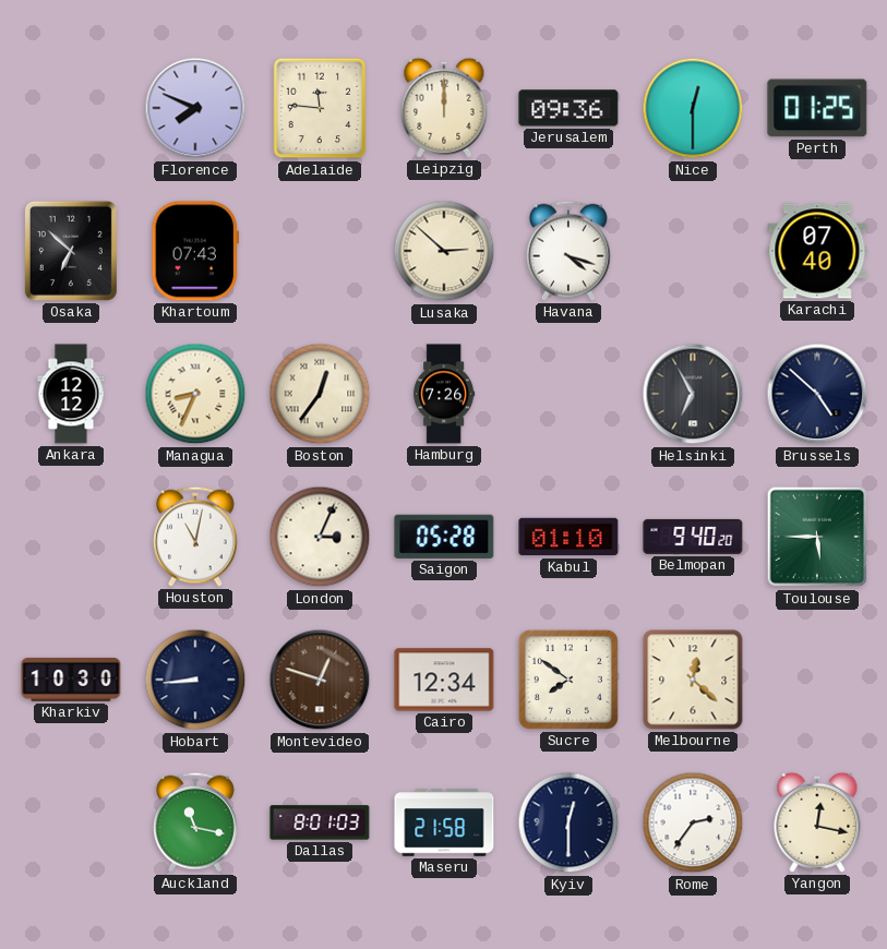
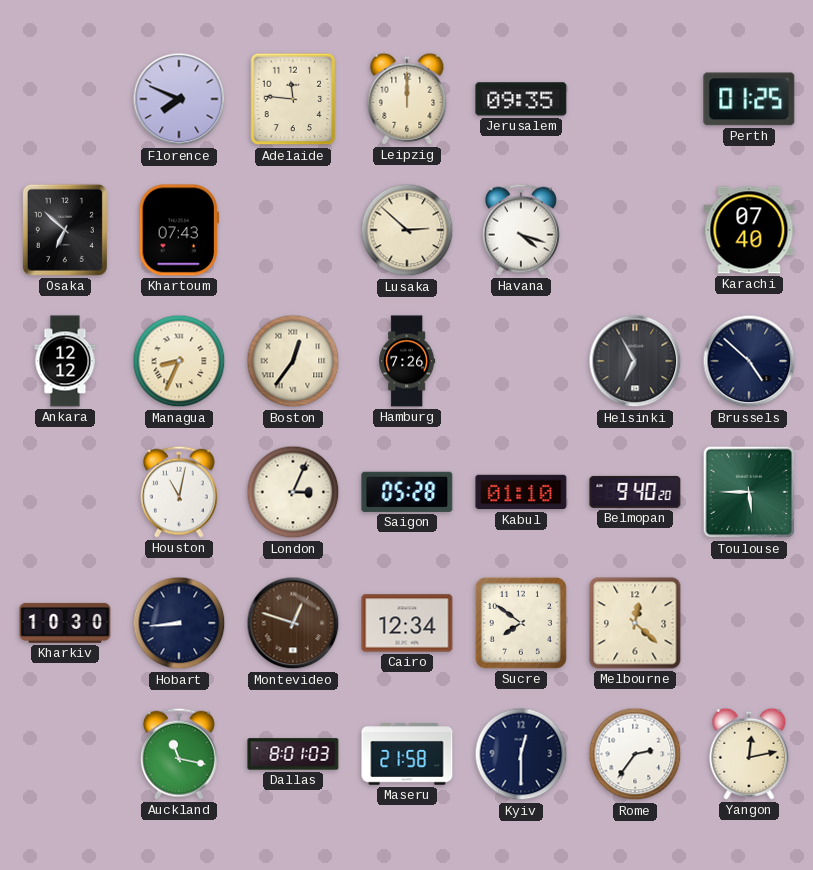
Jerusalem: 09:36 -> 09:35
Nice: 12:30 -> none
Yangon: 12:17 -> 12:13
